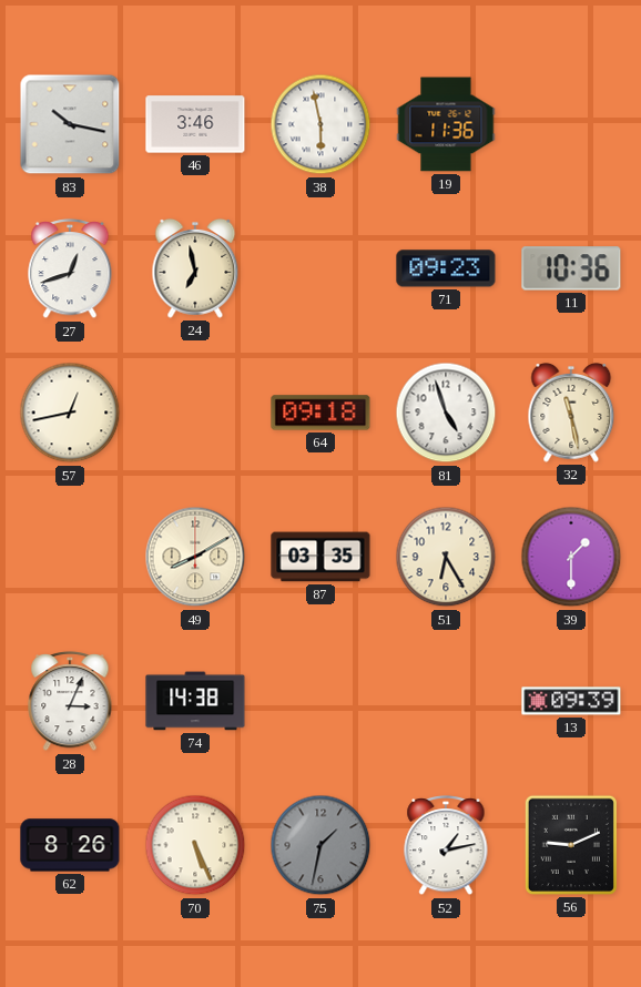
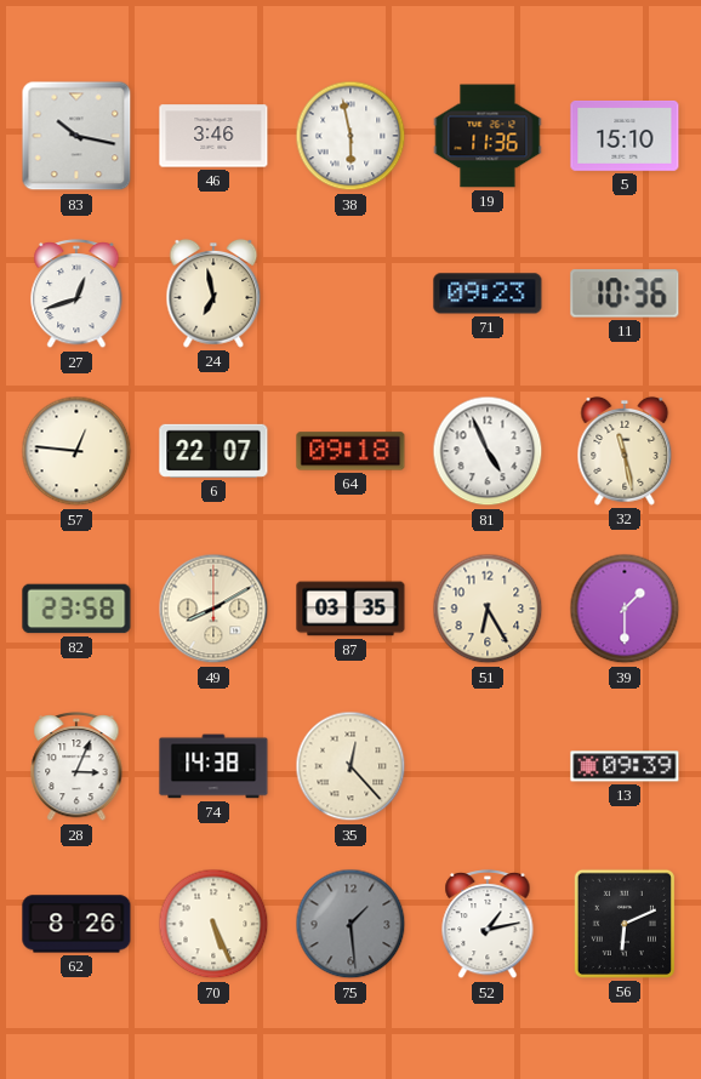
5: none -> 15:10
57: 12:43 -> 12:46
6: none -> 22:07
81: 4:57 -> 4:56
82: none -> 23:58
35: none -> 12:23
75: 1:32 -> 1:29
56: 9:11 -> 6:11
